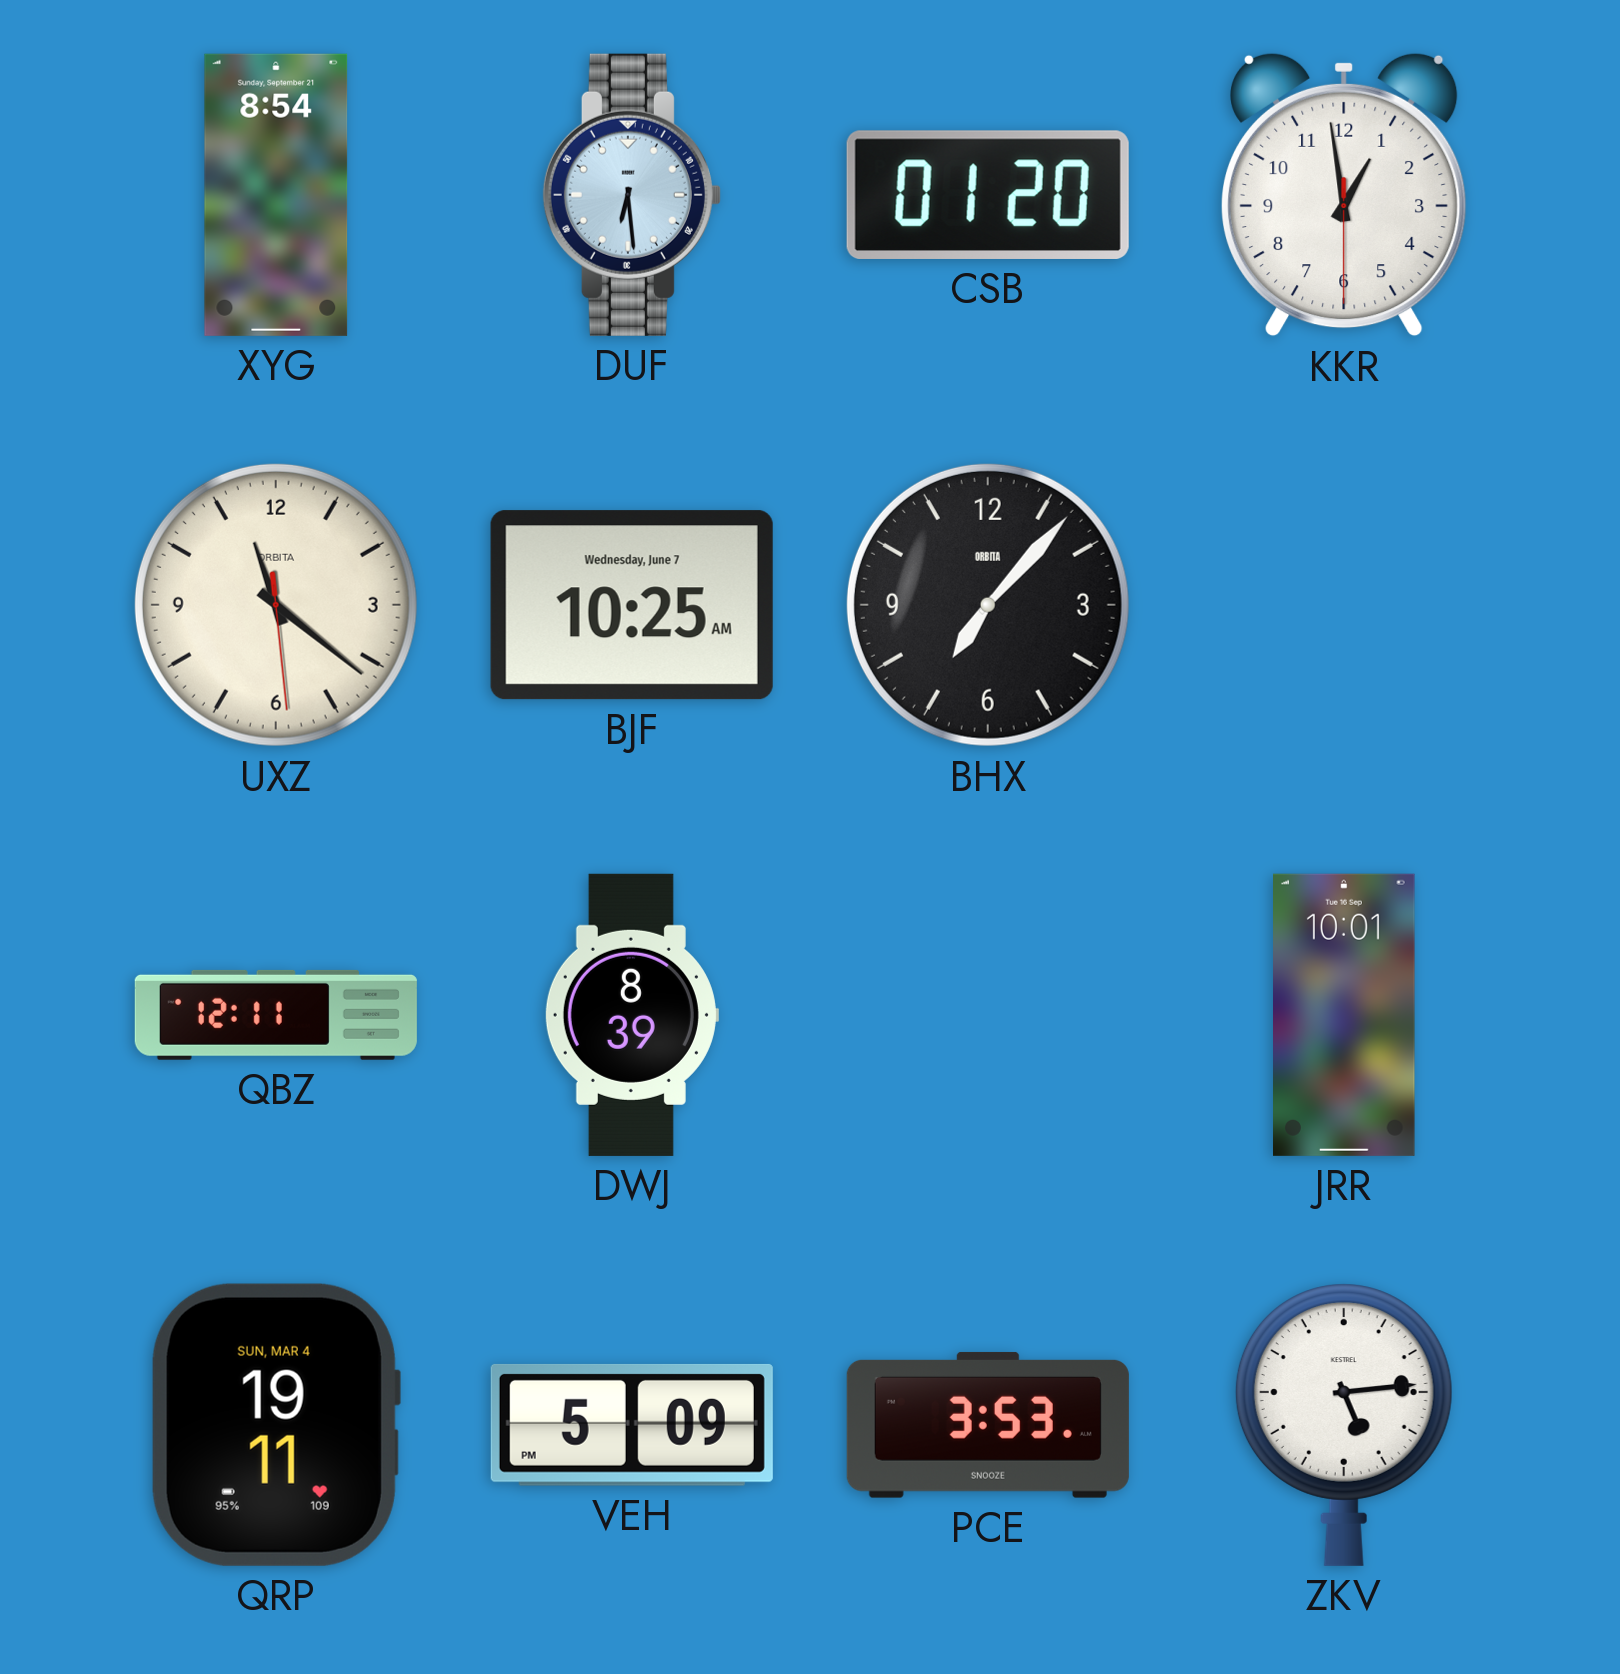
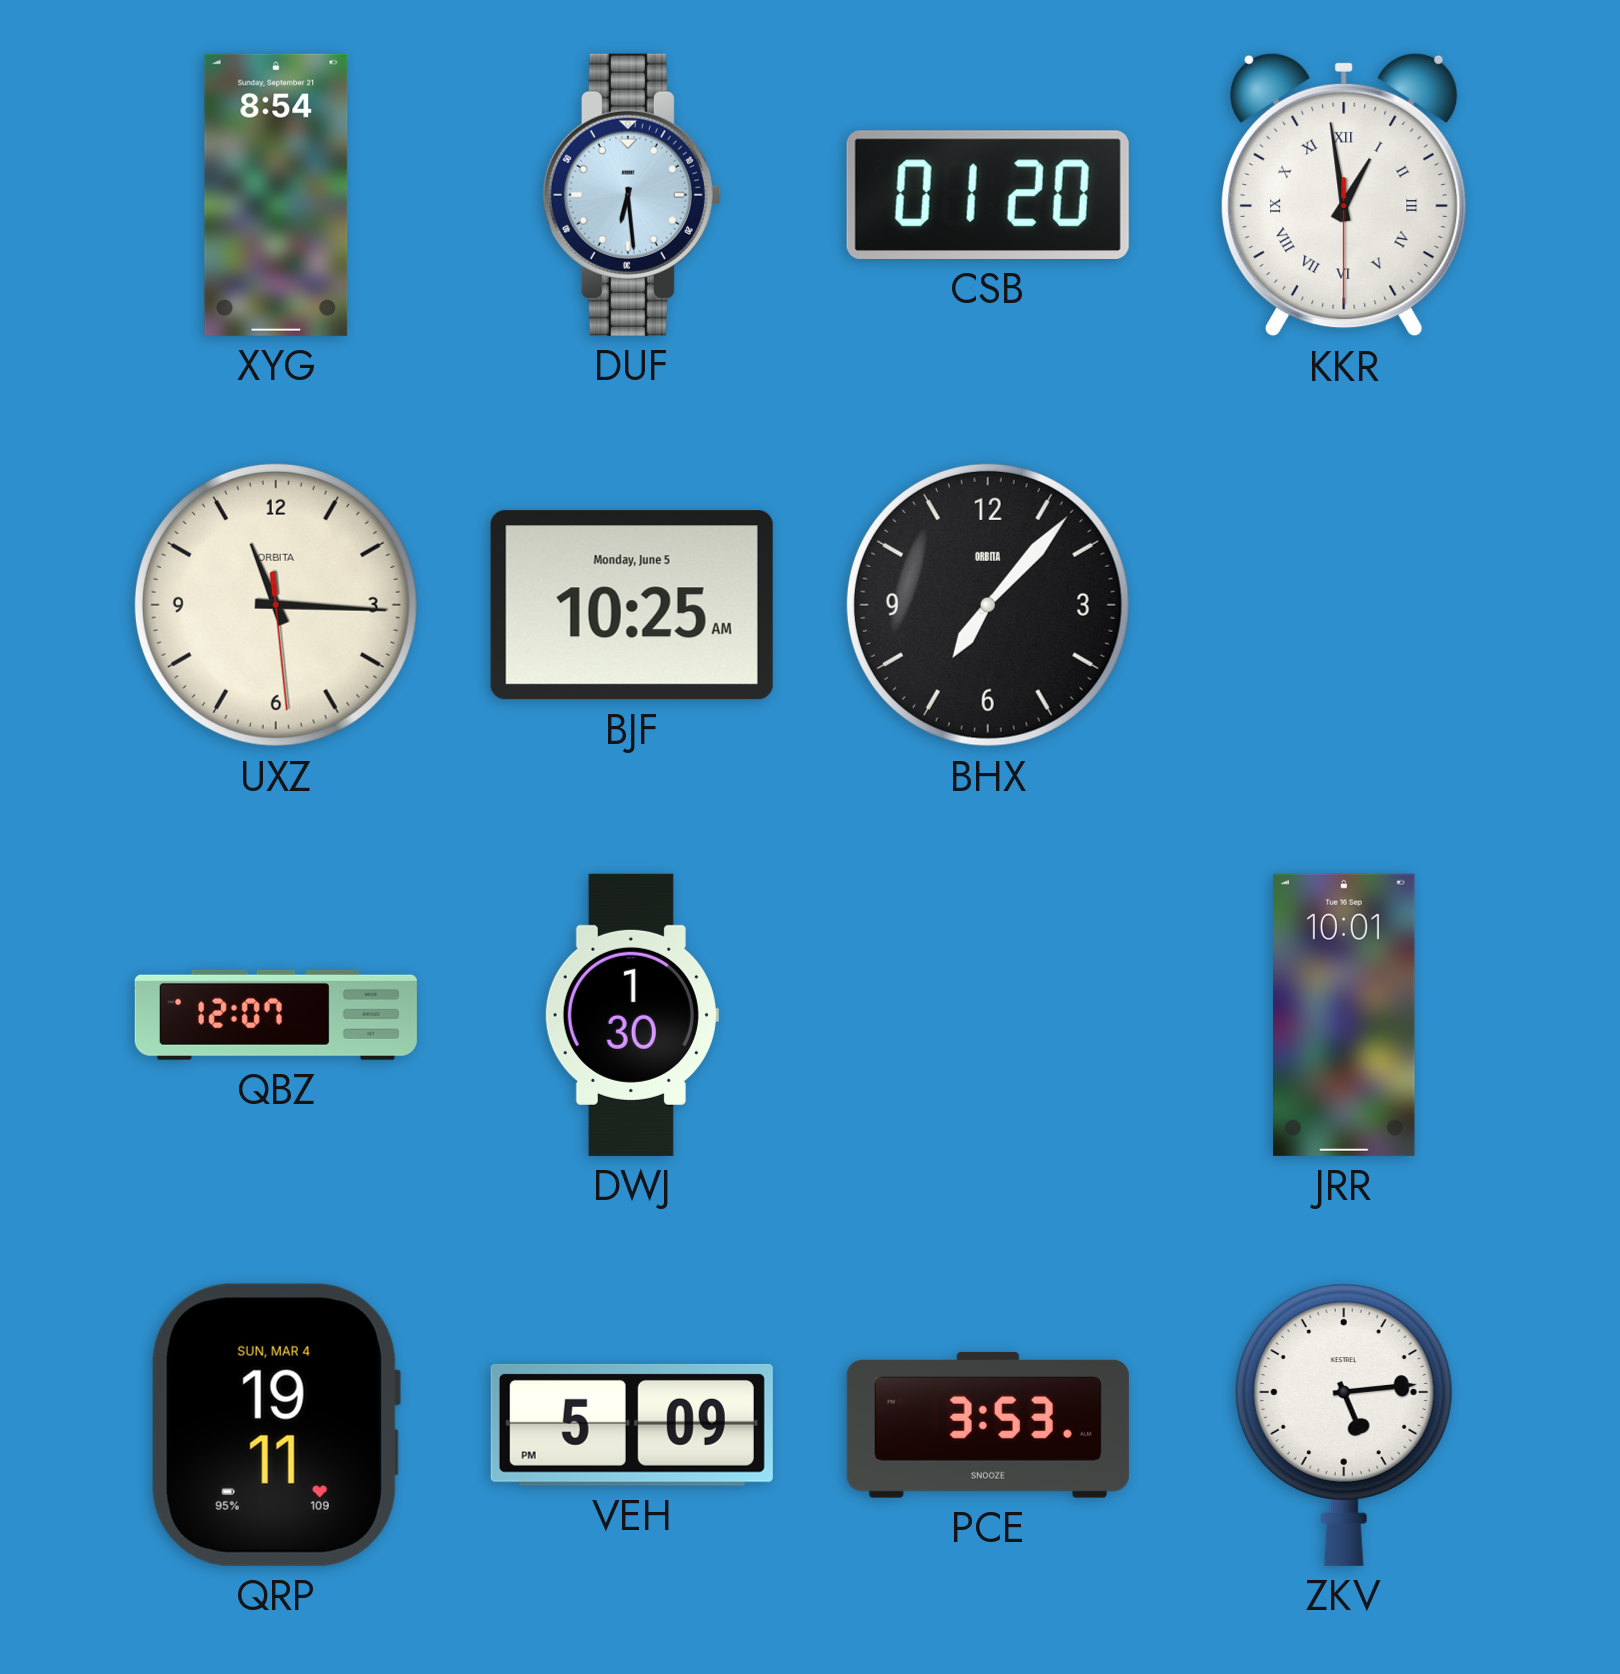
KKR numerals: Arabic -> Roman
UXZ: 11:21 -> 11:15
BJF date: Wednesday, June 7 -> Monday, June 5
QBZ: 12:11 -> 12:07
DWJ: 8:39 -> 1:30
